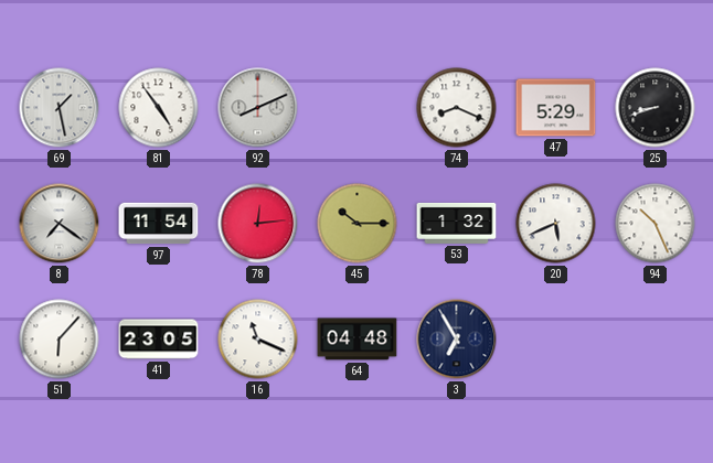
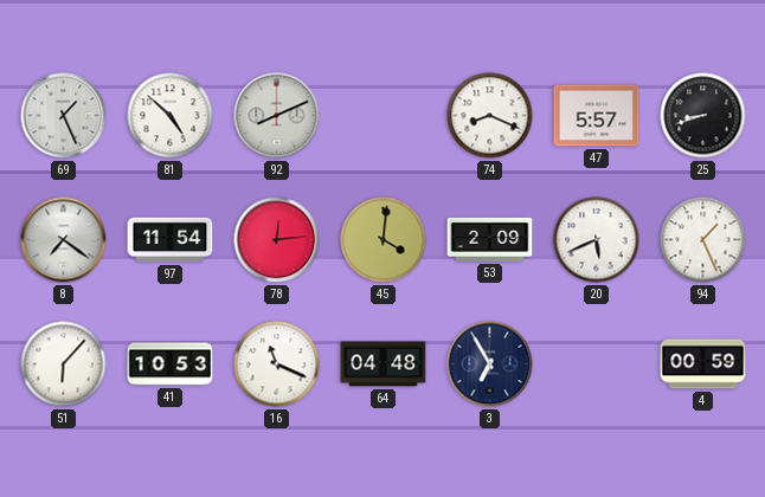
69: 1:28 -> 1:26
81: 4:54 -> 4:52
47: 5:29 -> 5:57
45: 10:15 -> 4:01
53: 1:32 -> 2:09
94: 10:26 -> 1:26
41: 23:05 -> 10:53
4: none -> 00:59
